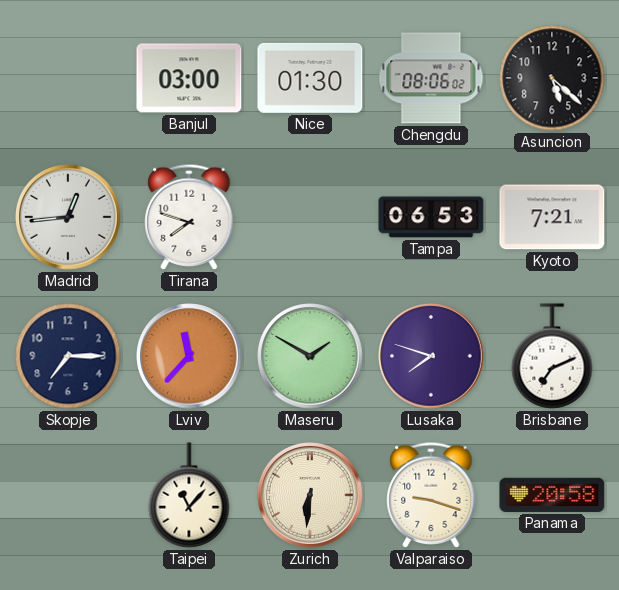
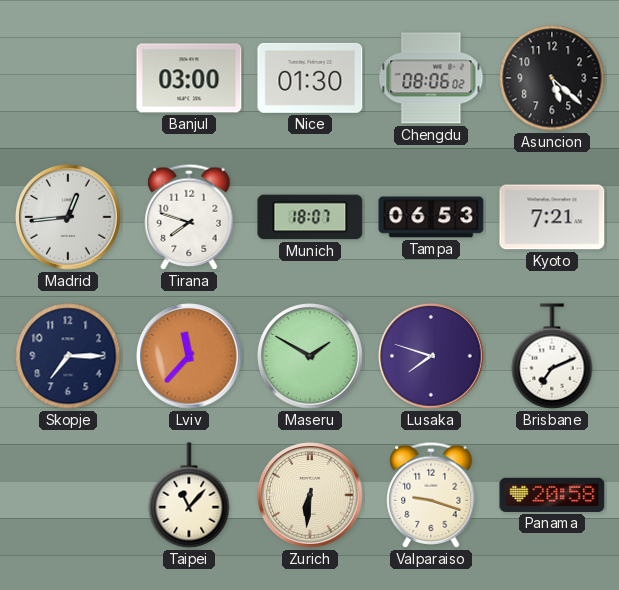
Munich: none -> 18:07
